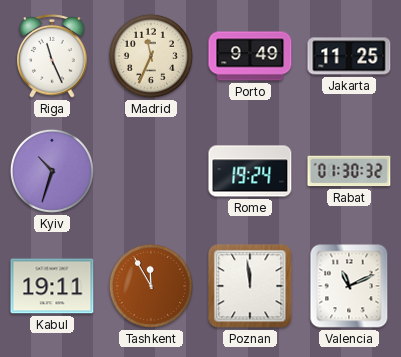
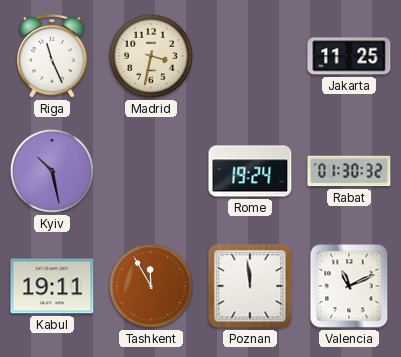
Madrid: 11:34 -> 3:32
Porto: 9:49 -> none
Kyiv: 10:33 -> 10:28
